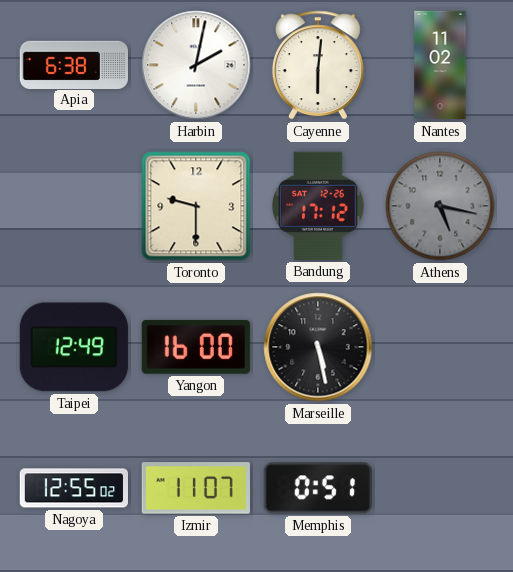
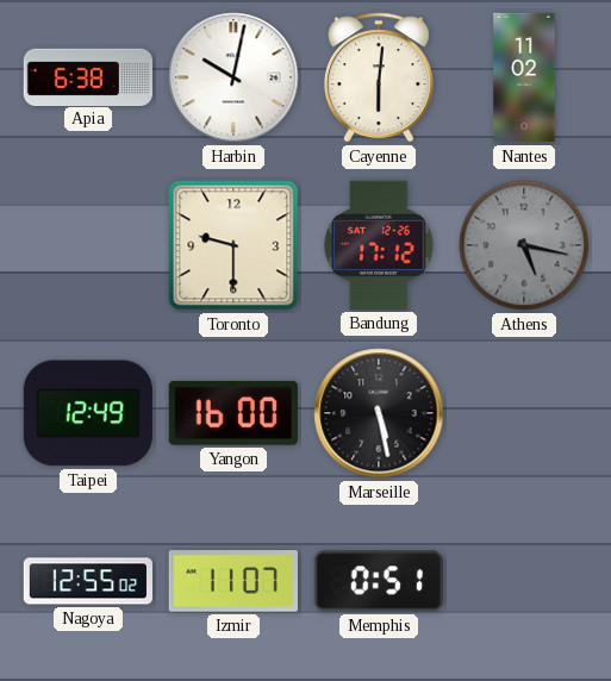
Harbin: 2:02 -> 10:02
